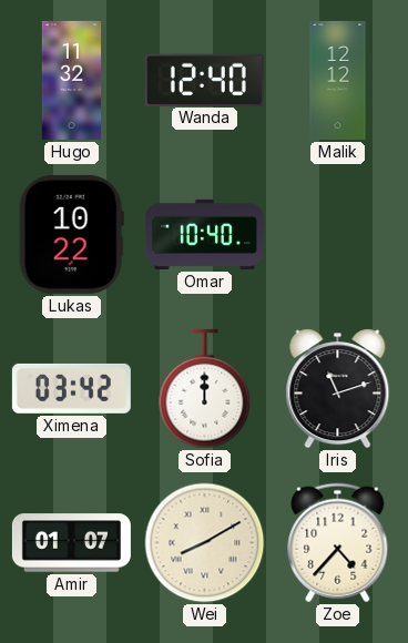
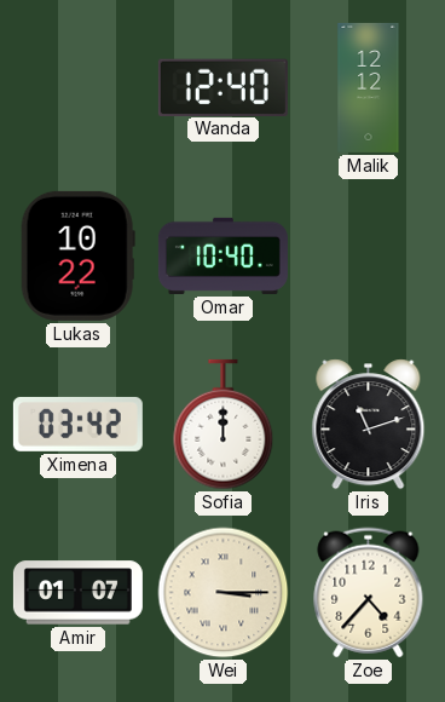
Hugo: 11:32 -> none
Wei: 8:10 -> 3:15
